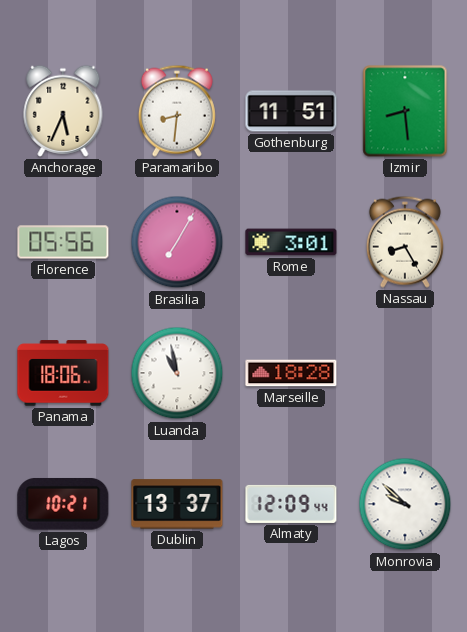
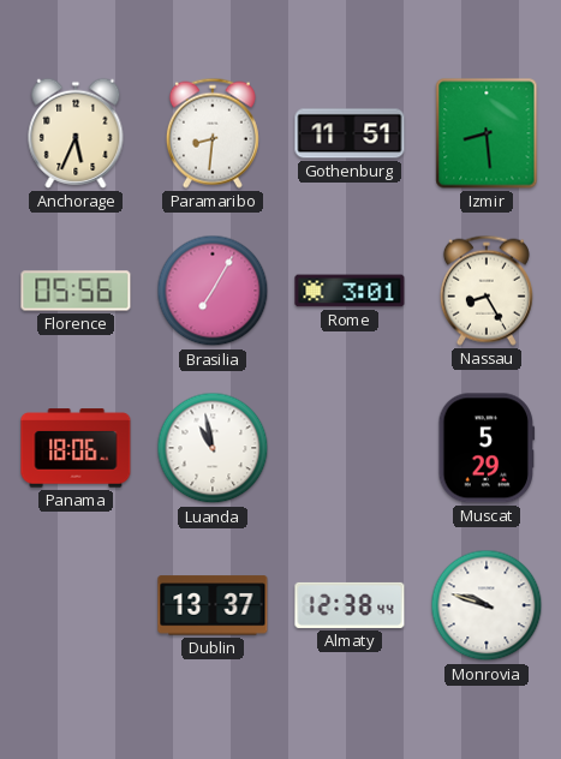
Marseille: 18:28 -> none
Muscat: none -> 5:29
Lagos: 10:21 -> none
Almaty: 12:09 -> 12:38
Monrovia: 9:52 -> 9:48
